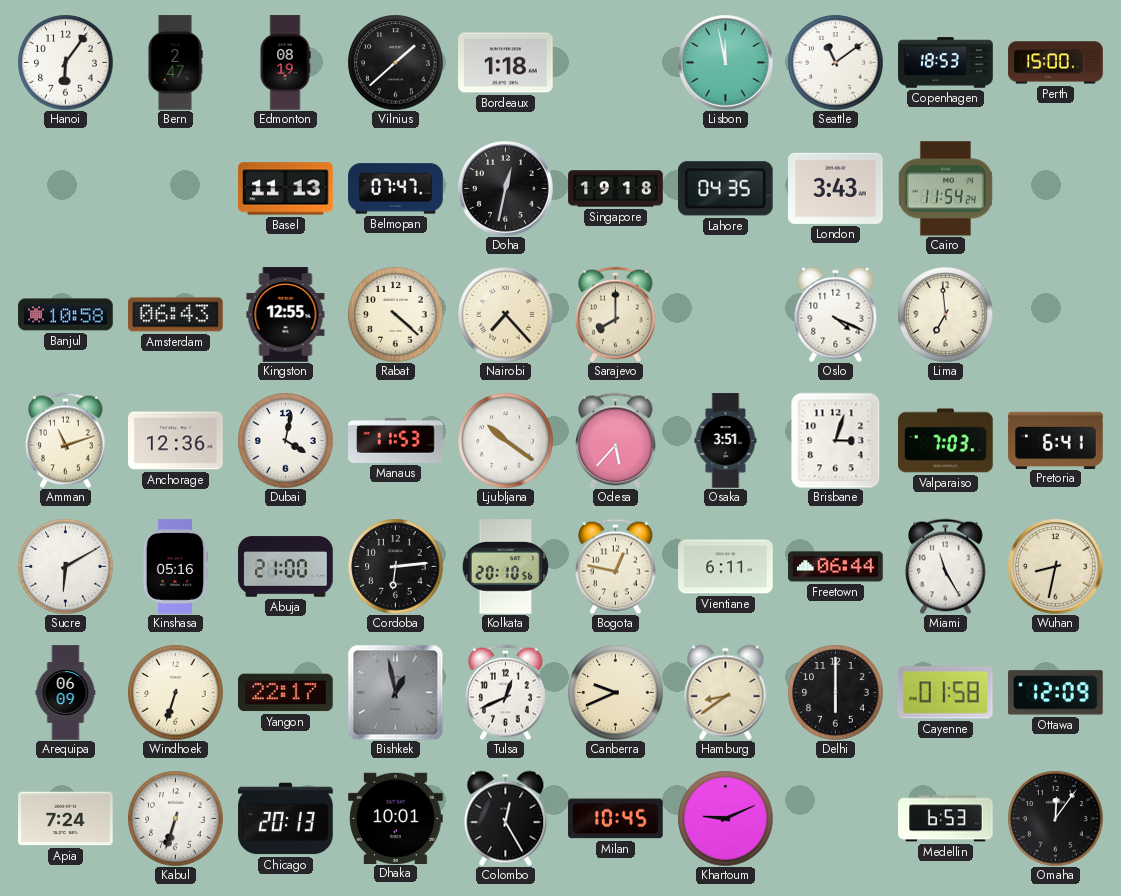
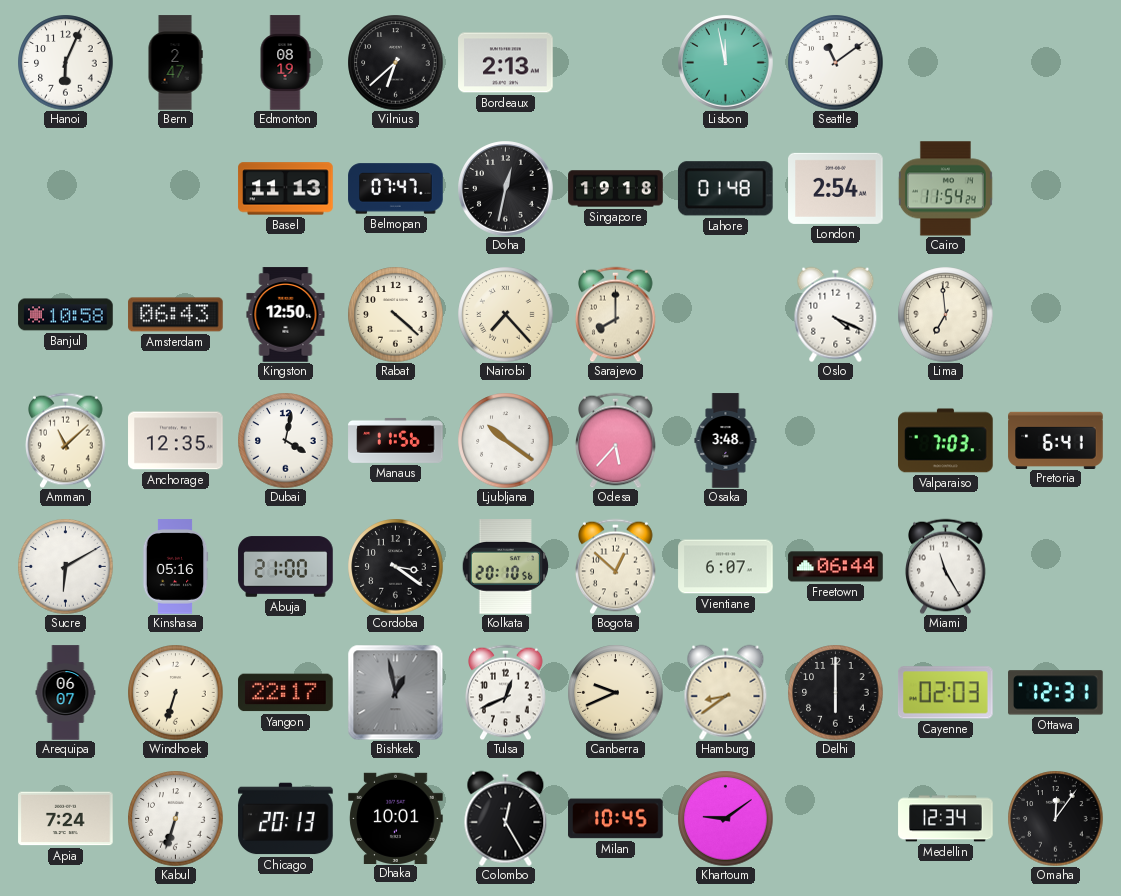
Hanoi: 6:06 -> 6:04
Vilnius: 1:38 -> 6:38
Bordeaux: 1:18 -> 2:13
Copenhagen: 18:53 -> none
Perth: 15:00 -> none
Lahore: 04:35 -> 01:48
London: 3:43 -> 2:54
Kingston: 12:55 -> 12:50
Amman: 11:12 -> 11:08
Anchorage: 12:36 -> 12:35
Manaus: 11:53 -> 11:56
Osaka: 3:51 -> 3:48
Brisbane: 3:03 -> none
Cordoba: 6:14 -> 3:21
Bogota: 12:47 -> 12:52
Vientiane: 6:11 -> 6:07
Wuhan: 8:32 -> none
Arequipa: 06:09 -> 06:07
Cayenne: 01:58 -> 02:03
Ottawa: 12:09 -> 12:31
Khartoum: 9:11 -> 9:09
Medellin: 6:53 -> 12:34
